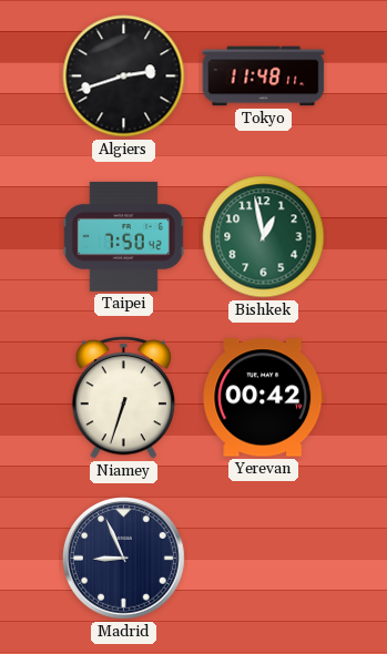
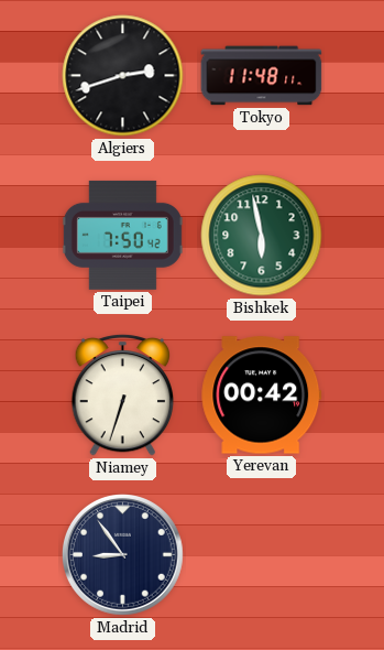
Bishkek: 12:58 -> 5:58
Madrid: 8:56 -> 8:54
